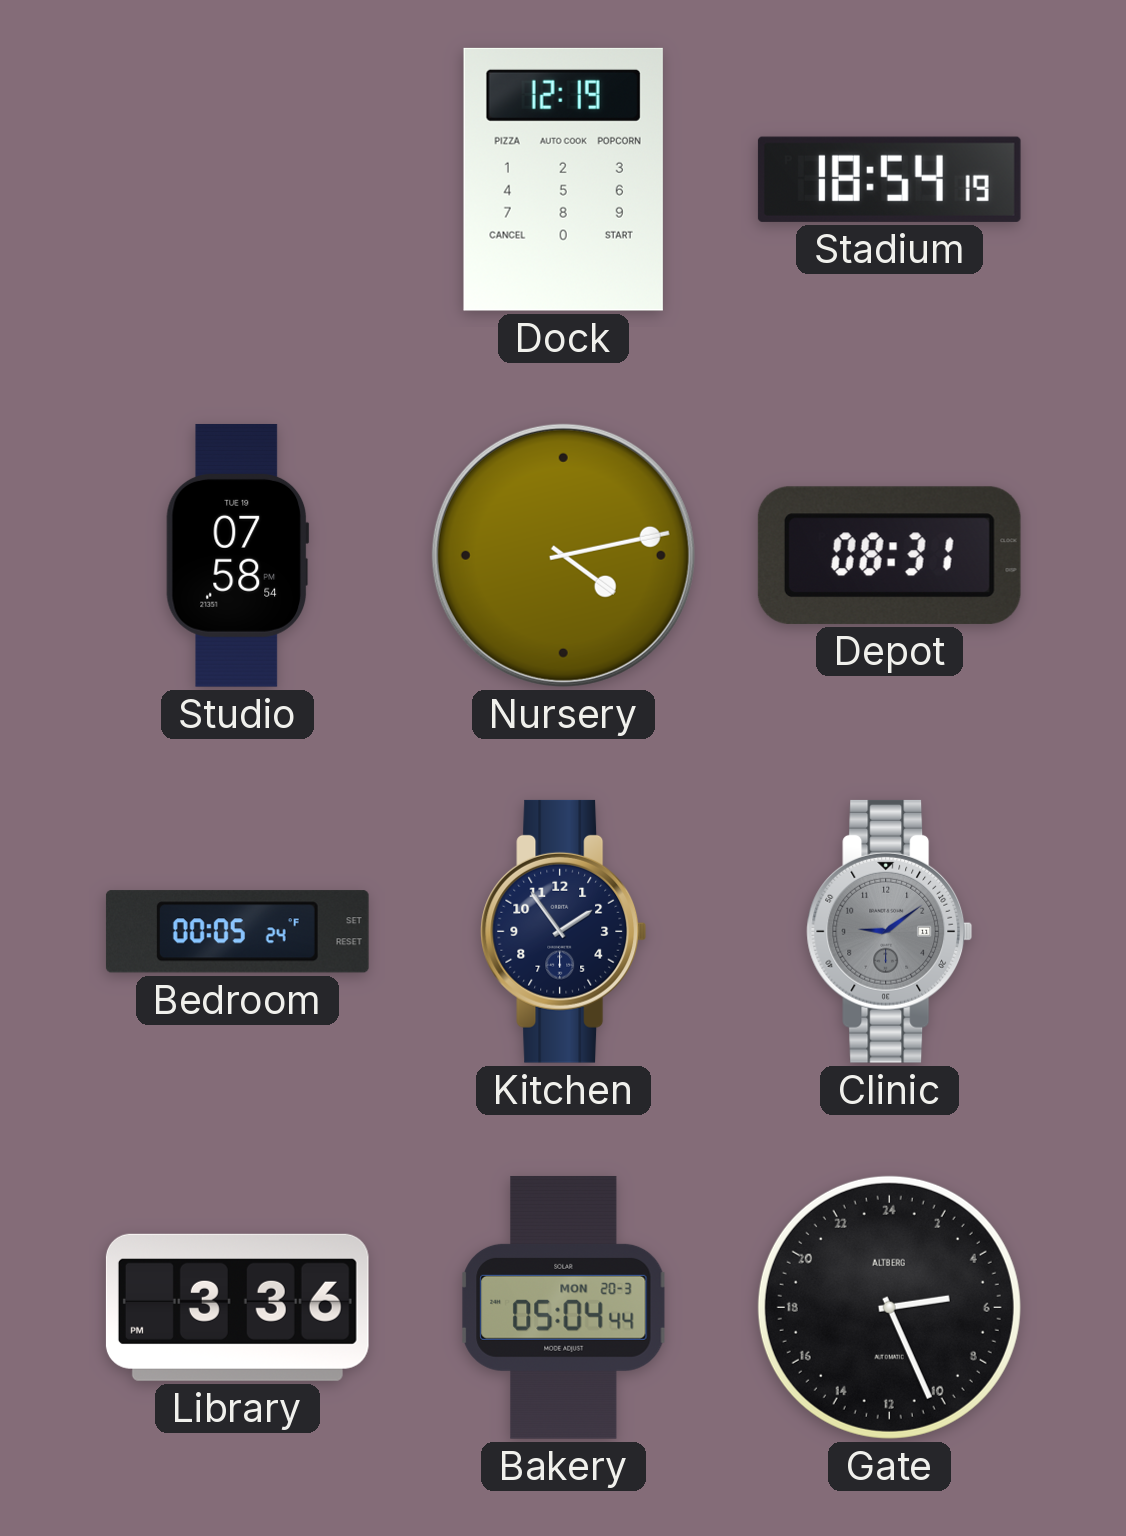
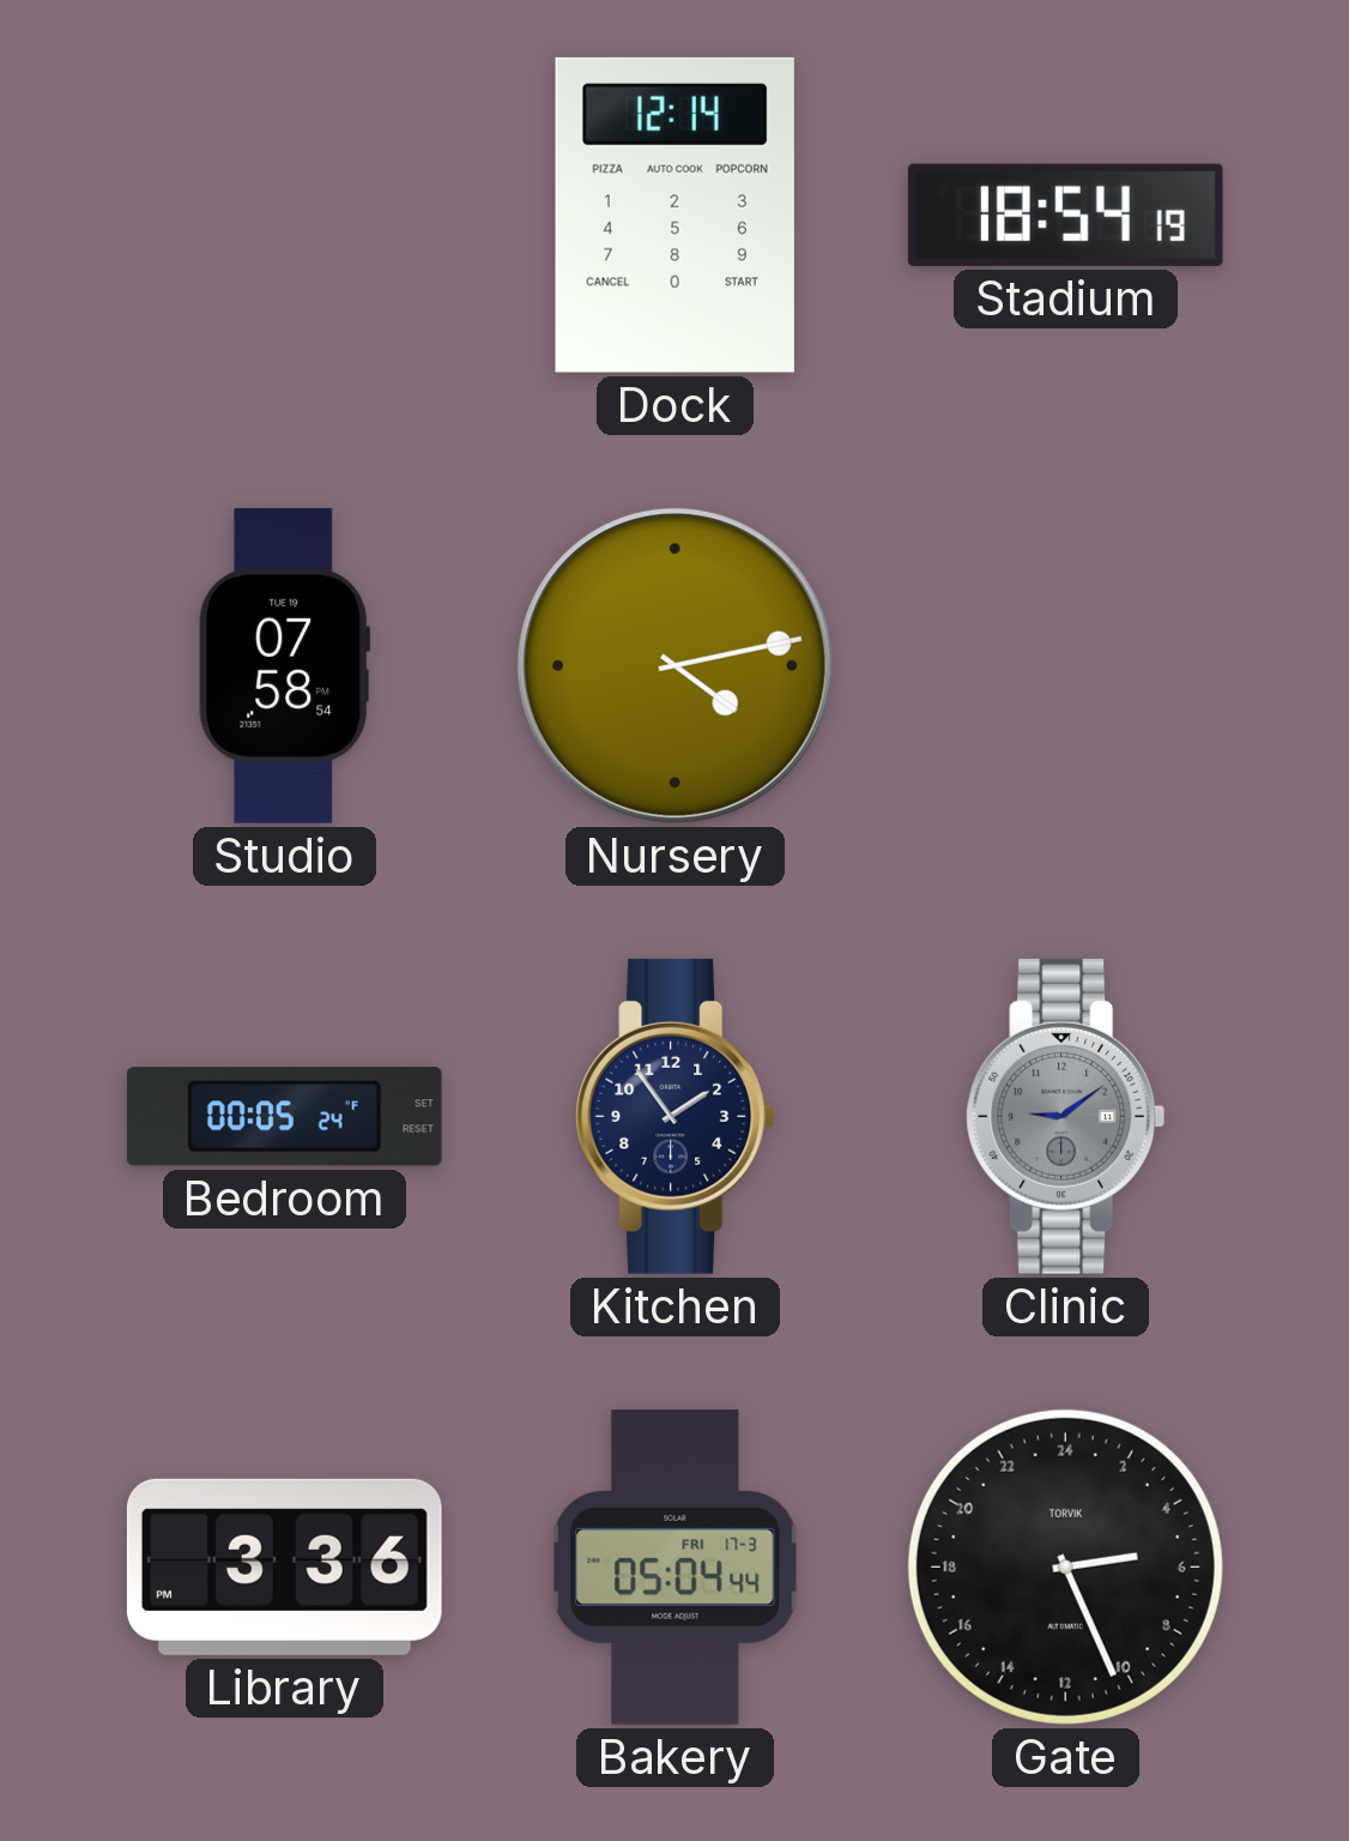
Dock: 12:19 -> 12:14
Depot: 08:31 -> none
Bakery date: MON 20-3 -> FRI 17-3
Gate brand: ALTBERG -> TORVIK
